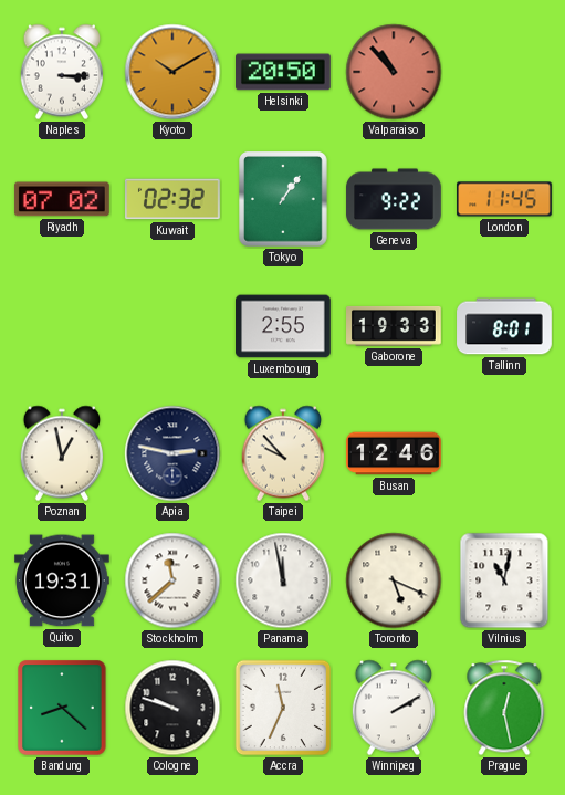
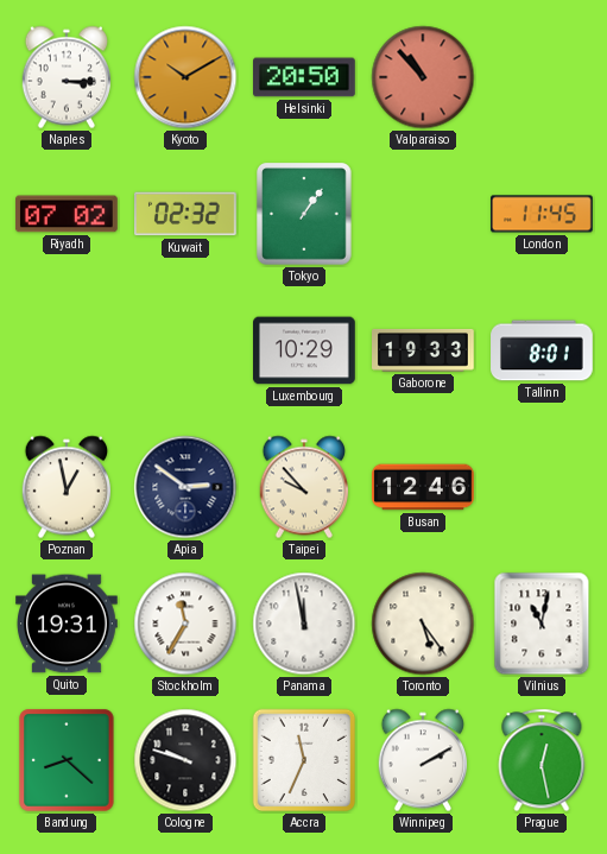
Geneva: 9:22 -> none
Luxembourg: 2:55 -> 10:29
Apia: 2:47 -> 2:51
Stockholm: 11:38 -> 11:35
Toronto: 5:19 -> 5:24
